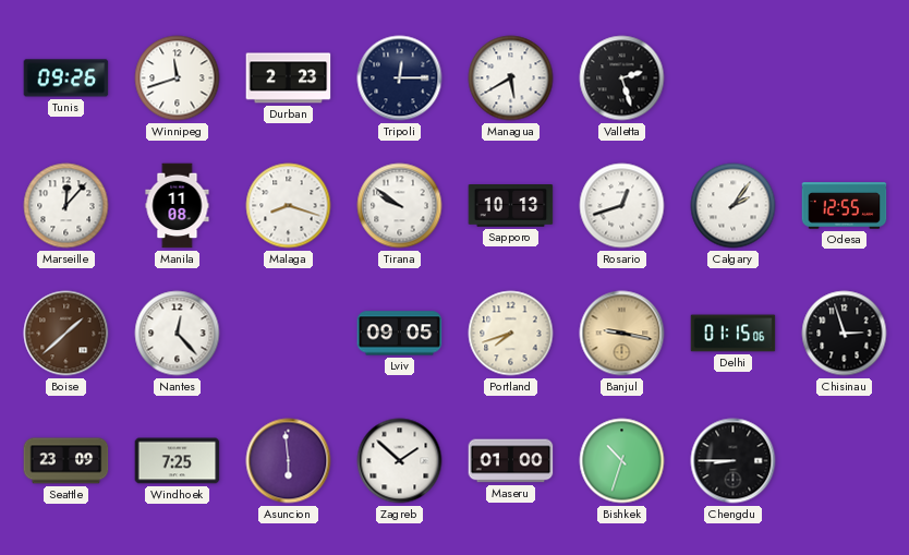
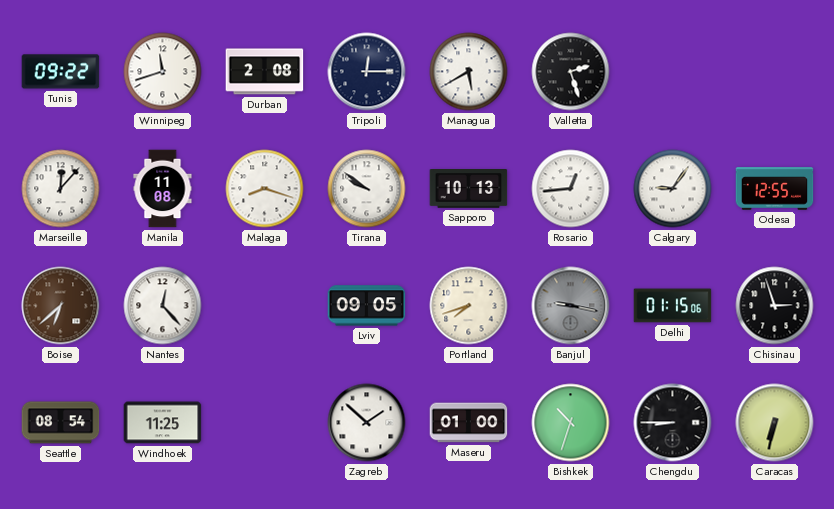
Tunis: 09:26 -> 09:22
Durban: 2:23 -> 2:08
Rosario: 12:42 -> 12:44
Calgary: 2:06 -> 9:06
Boise: 1:38 -> 6:38
Banjul dial: champagne -> grey
Seattle: 23:09 -> 08:54
Windhoek: 7:25 -> 11:25
Asuncion: 5:59 -> none
Caracas: none -> 6:32
